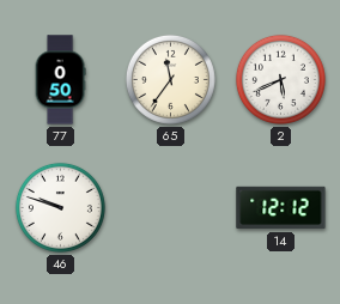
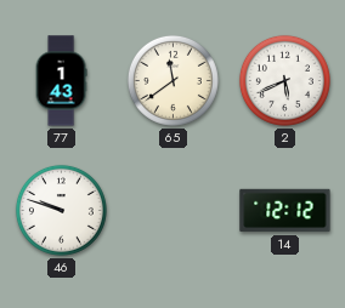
77: 0:50 -> 1:43
65: 11:36 -> 11:39
